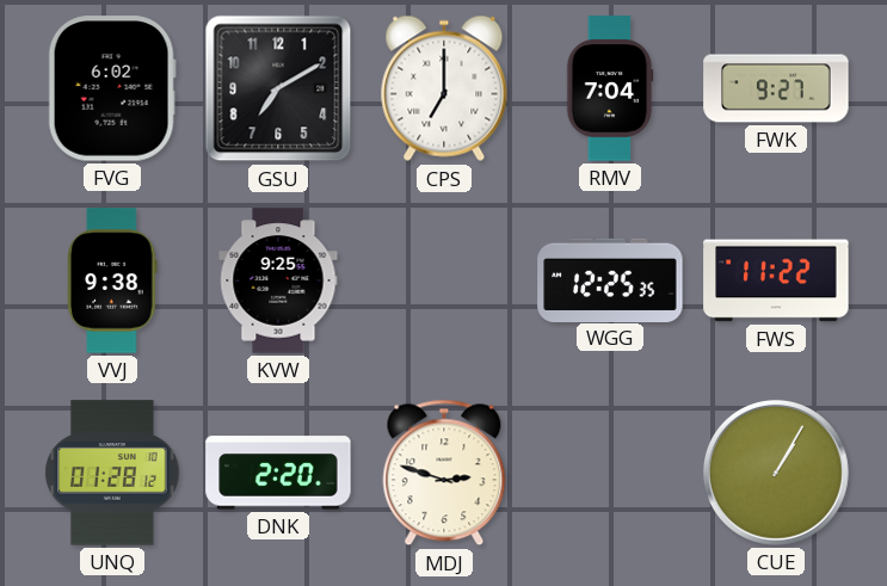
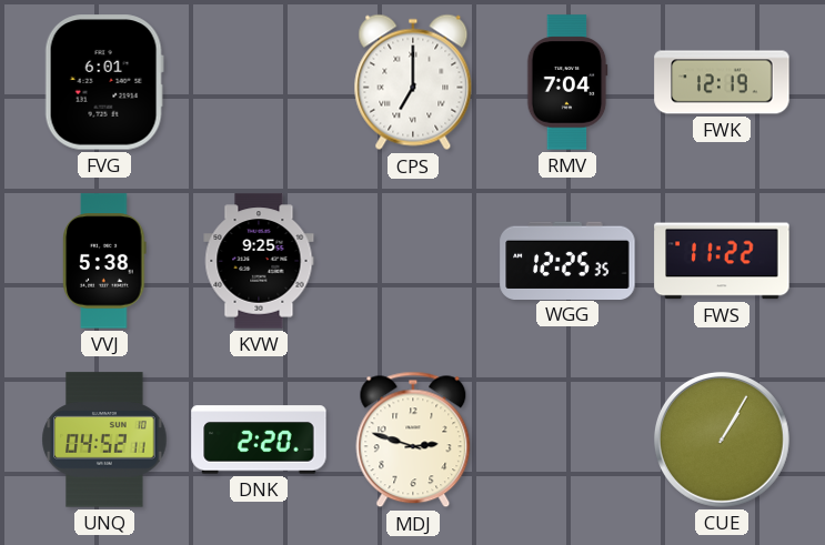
FVG: 6:02 -> 6:01
GSU: 7:10 -> none
FWK: 9:27 -> 12:19
VVJ: 9:38 -> 5:38
UNQ: 01:28 -> 04:52
